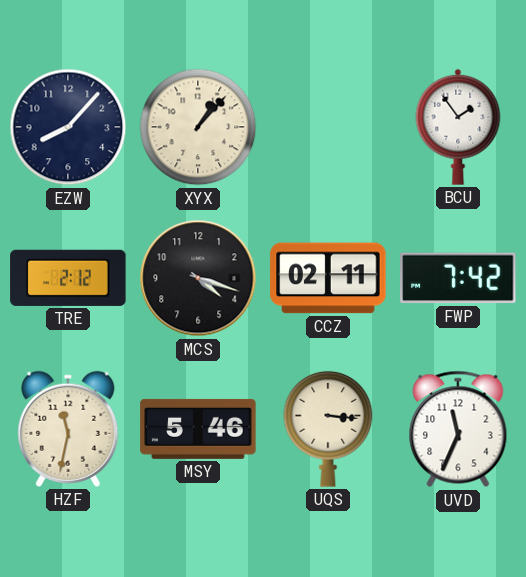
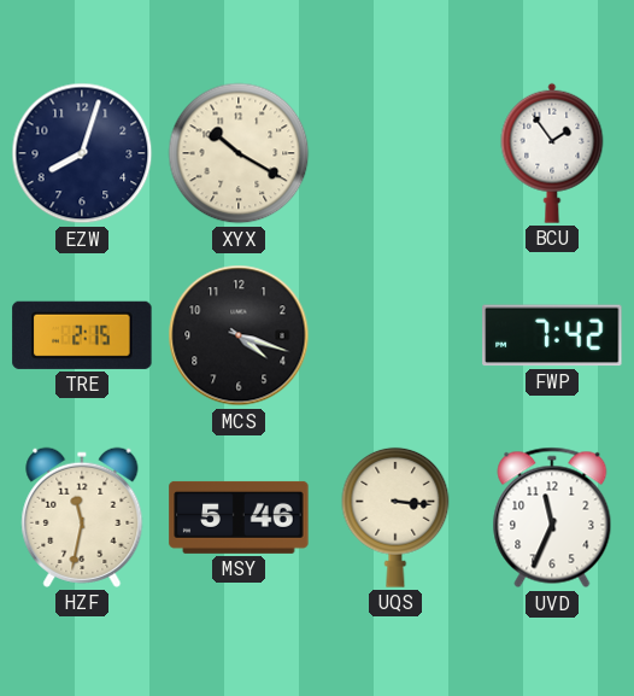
EZW: 8:07 -> 8:03
XYX: 1:07 -> 10:20
TRE: 2:12 -> 2:15
CCZ: 02:11 -> none
